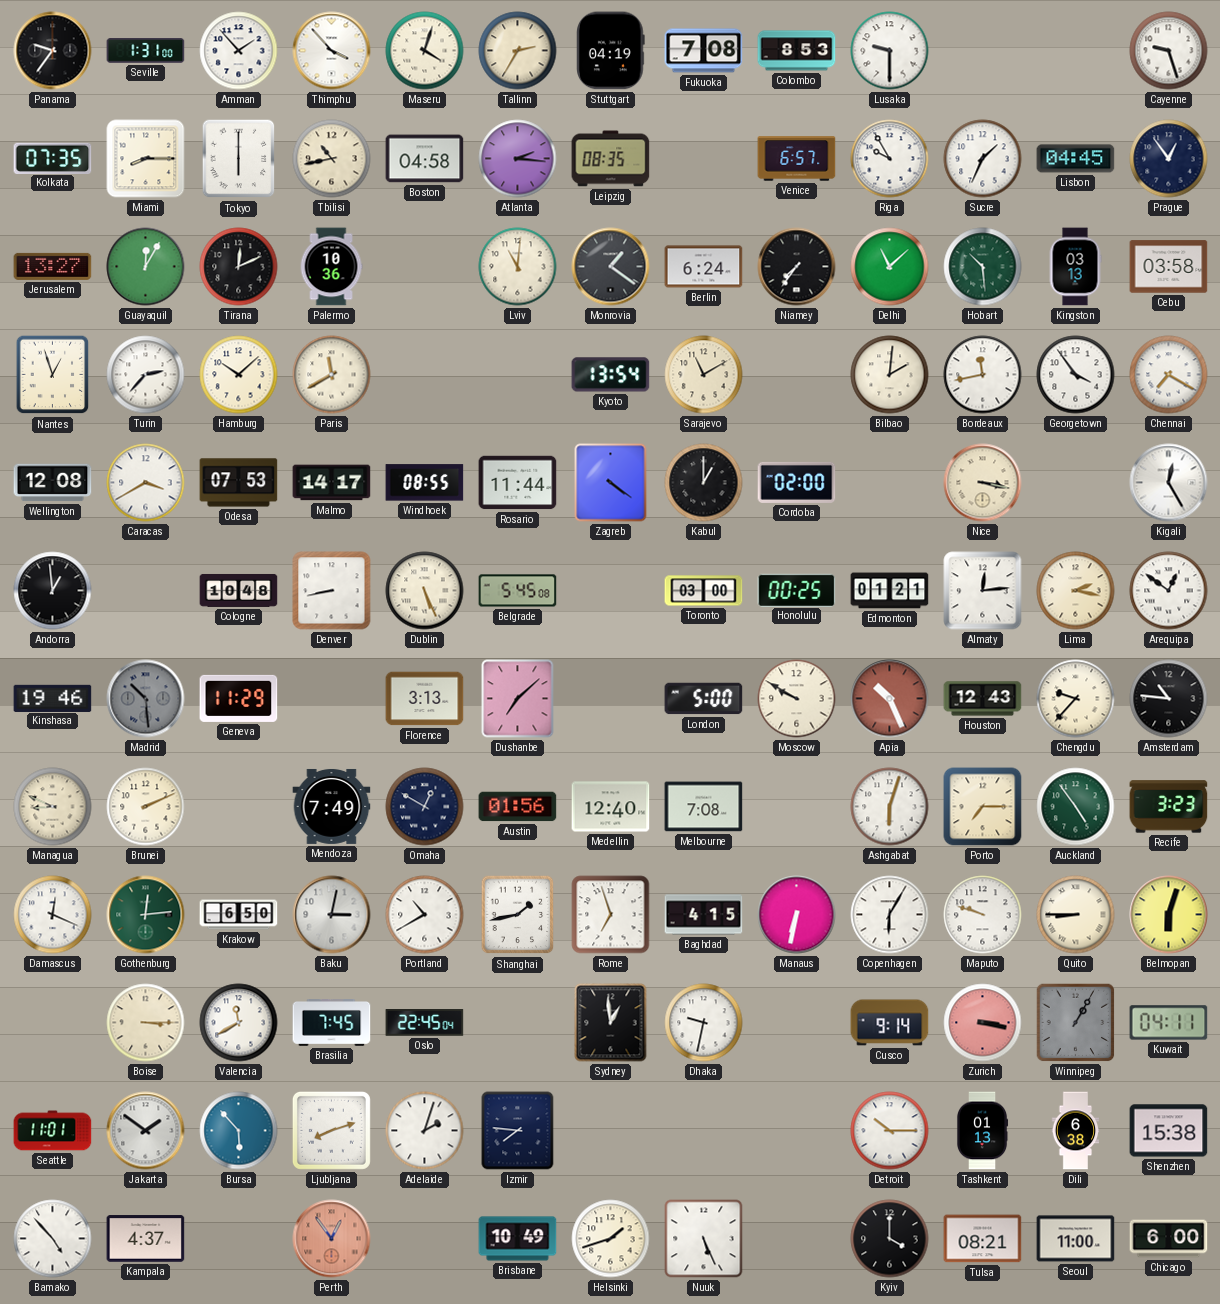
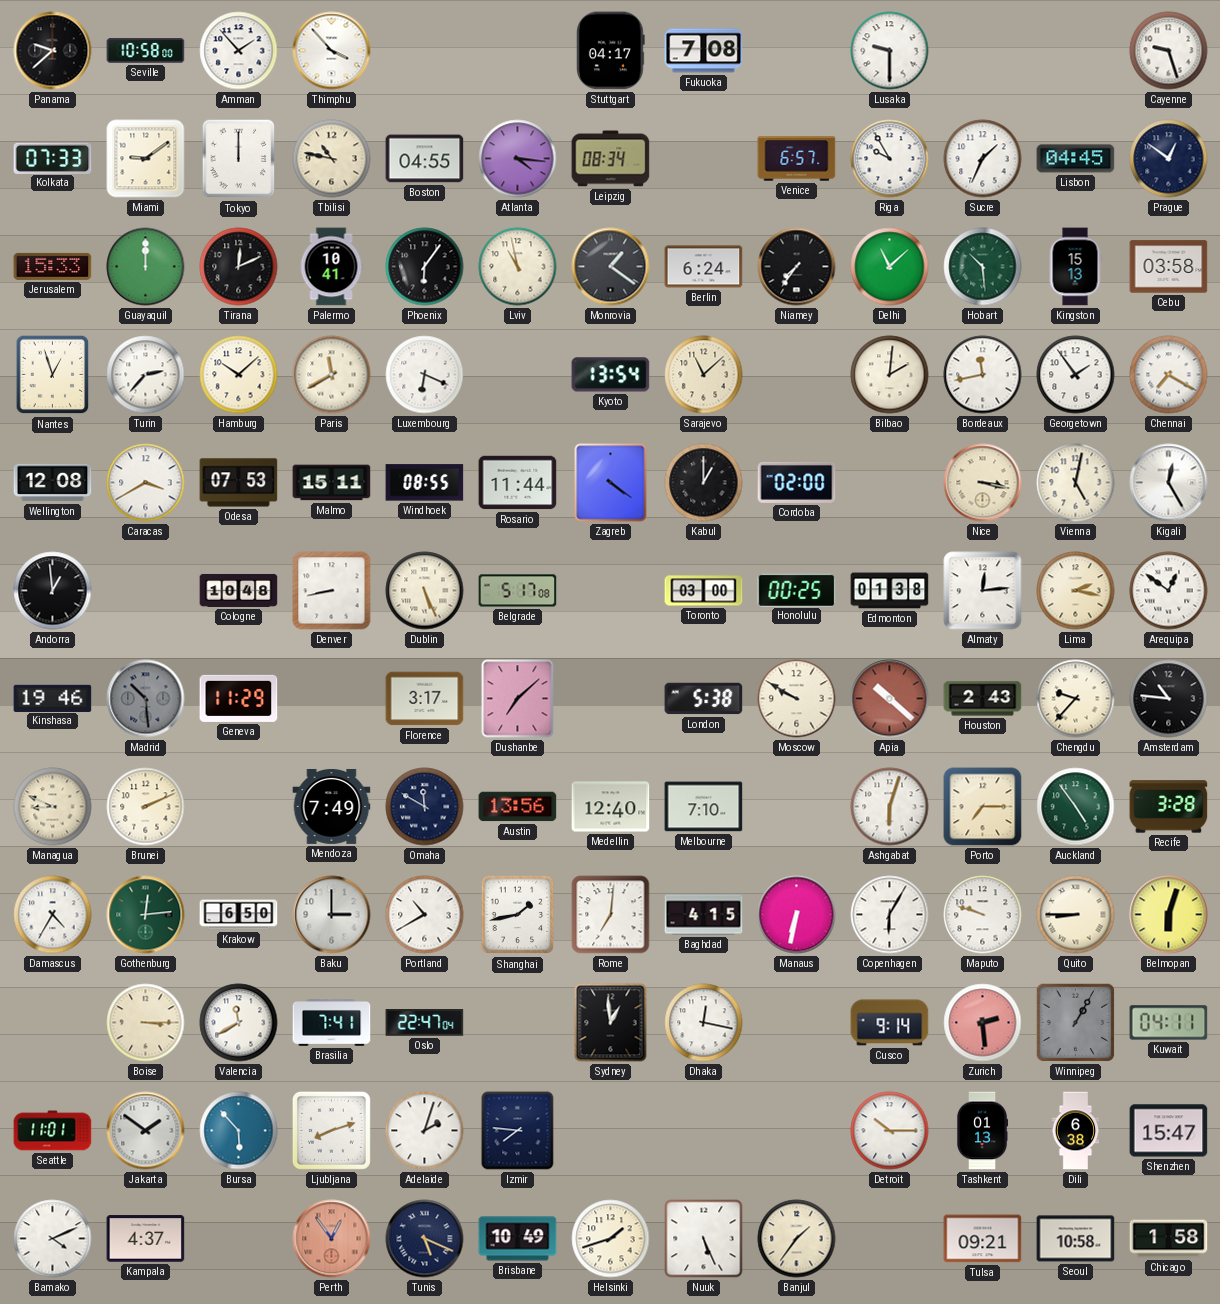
Panama: 9:36 -> 9:38
Seville: 1:31 -> 10:58
Maseru: 4:03 -> none
Tallinn: 2:35 -> none
Stuttgart: 04:19 -> 04:17
Colombo: 8:53 -> none
Kolkata: 07:35 -> 07:33
Miami: 8:15 -> 9:09
Tokyo: 6:00 -> 12:00
Tbilisi: 10:43 -> 10:47
Boston: 04:58 -> 04:55
Atlanta: 2:16 -> 4:16
Leipzig: 08:35 -> 08:34
Prague: 12:54 -> 12:51
Jerusalem: 13:27 -> 15:33
Guayaquil: 12:05 -> 12:00
Palermo: 10:36 -> 10:41
Phoenix: none -> 6:06
Lviv: 11:01 -> 10:58
Kingston: 03:13 -> 15:13
Luxembourg: none -> 6:19
Sarajevo: 11:10 -> 11:08
Georgetown: 3:54 -> 1:54
Malmo: 14:17 -> 15:11
Vienna: none -> 5:02
Belgrade: 5:45 -> 5:17
Edmonton: 01:21 -> 01:38
Florence: 3:13 -> 3:17
London: 5:00 -> 5:38
Apia: 10:26 -> 10:22
Houston: 12:43 -> 2:43
Omaha: 12:50 -> 11:50
Austin: 01:56 -> 13:56
Melbourne: 7:08 -> 7:10
Recife: 3:23 -> 3:28
Damascus: 12:19 -> 4:35
Baku: 3:02 -> 3:00
Rome: 6:57 -> 7:01
Brasilia: 7:45 -> 7:41
Oslo: 22:45 -> 22:47
Dhaka: 9:32 -> 12:17
Zurich: 3:17 -> 2:29
Shenzhen: 15:38 -> 15:47
Bamako: 4:53 -> 4:11
Tunis: none -> 5:19
Banjul: none -> 1:36
Kyiv: 4:00 -> none
Tulsa: 08:21 -> 09:21
Seoul: 11:00 -> 10:58
Chicago: 6:00 -> 1:58
